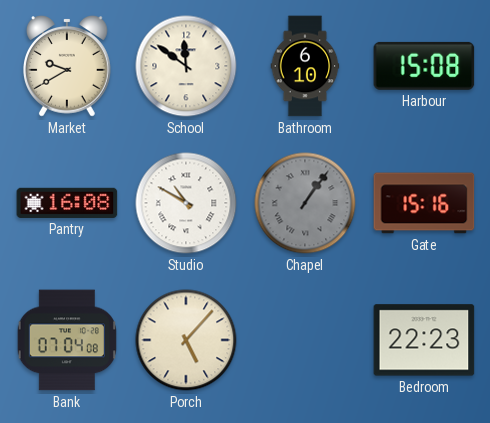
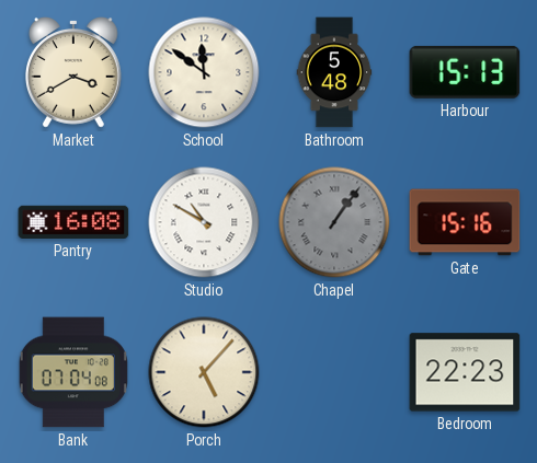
Market: 9:40 -> 3:40
Bathroom: 6:10 -> 5:48
Harbour: 15:08 -> 15:13
